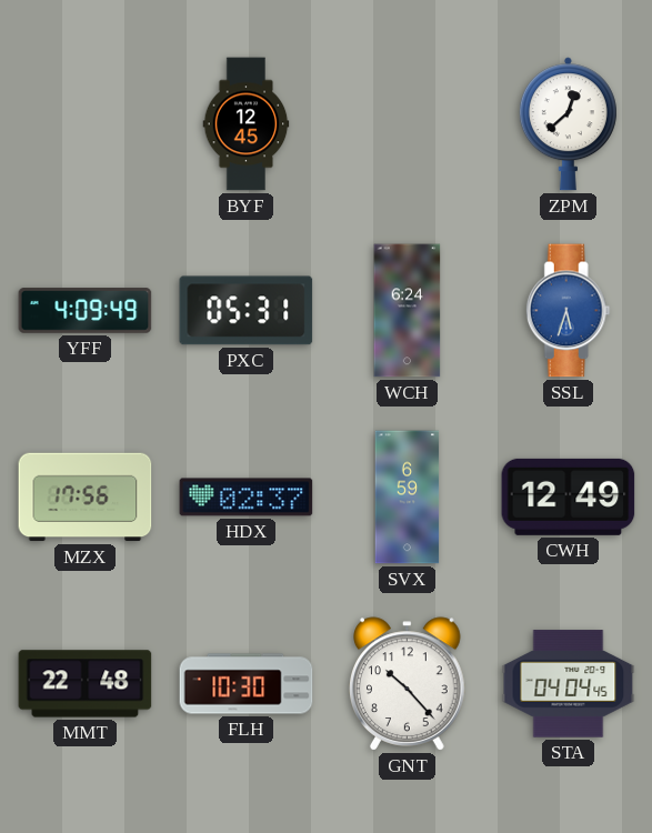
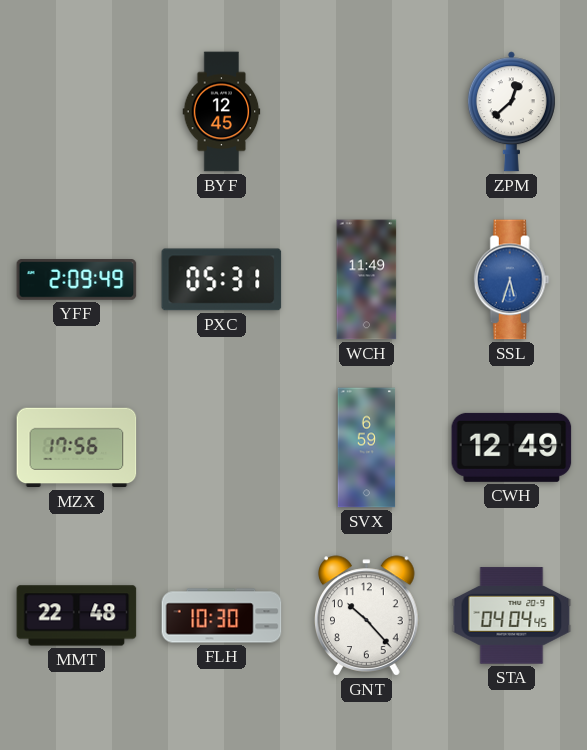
YFF: 4:09 -> 2:09
WCH: 6:24 -> 11:49
HDX: 02:37 -> none
